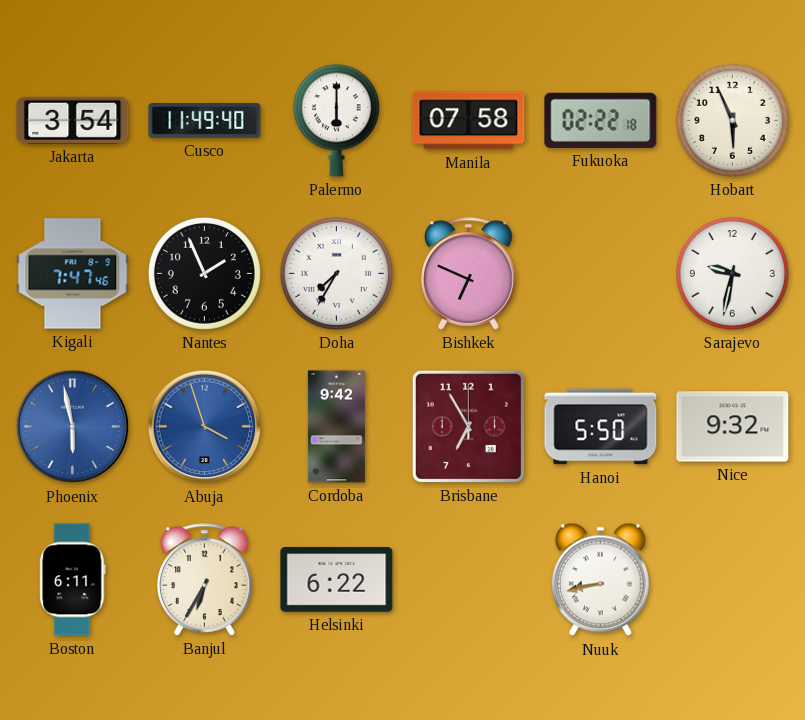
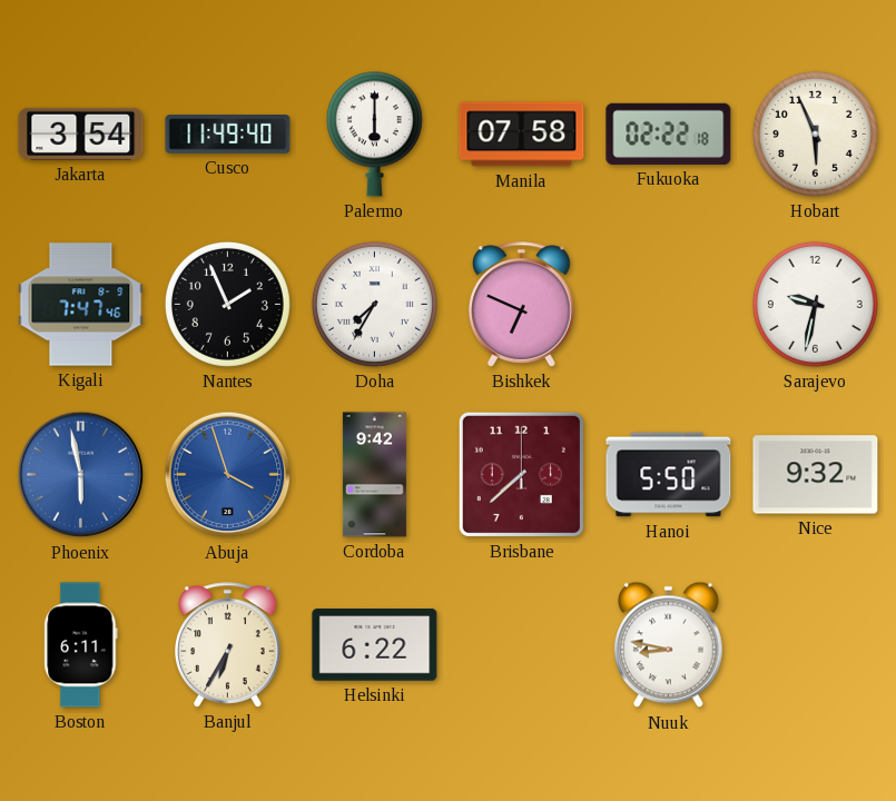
Brisbane: 6:55 -> 7:38
Nuuk: 8:43 -> 8:47
